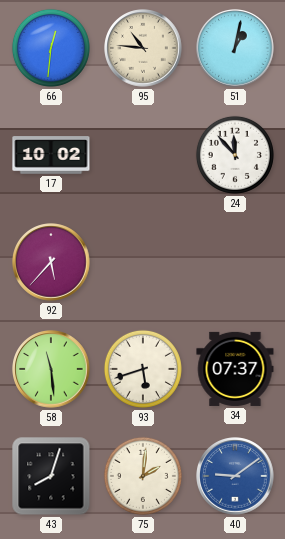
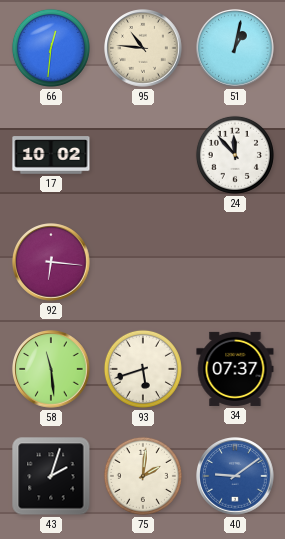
92: 5:37 -> 6:16
43: 8:03 -> 2:03
